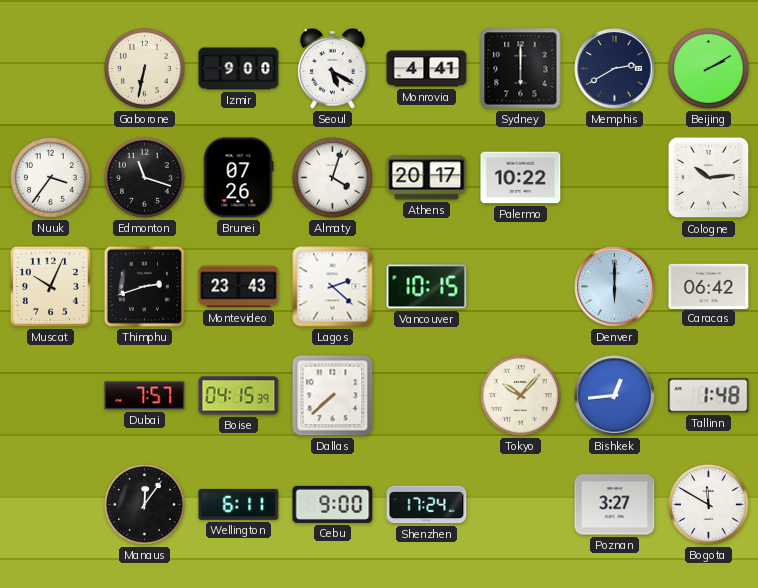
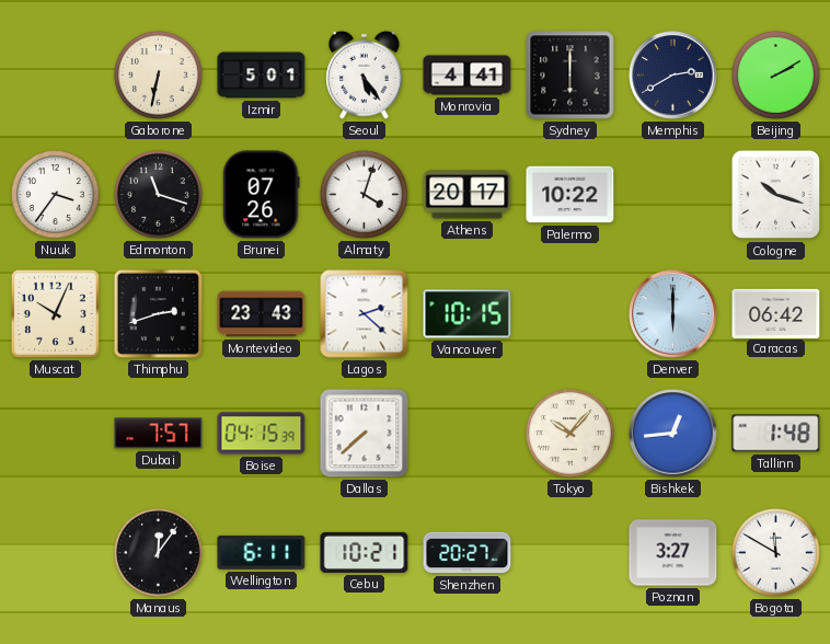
Izmir: 9:00 -> 5:01
Seoul: 5:20 -> 5:24
Cologne: 10:14 -> 10:18
Cebu: 9:00 -> 10:21
Shenzhen: 17:24 -> 20:27
